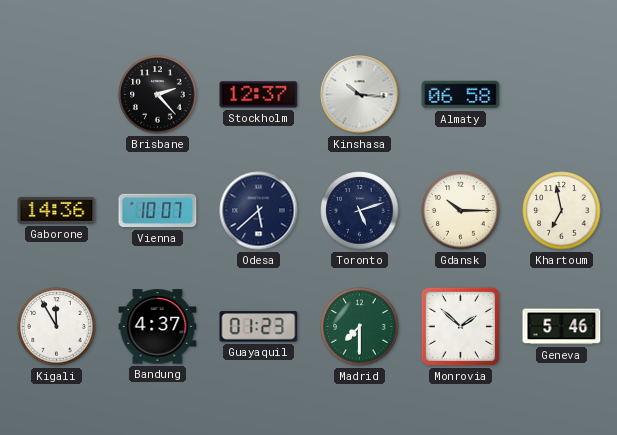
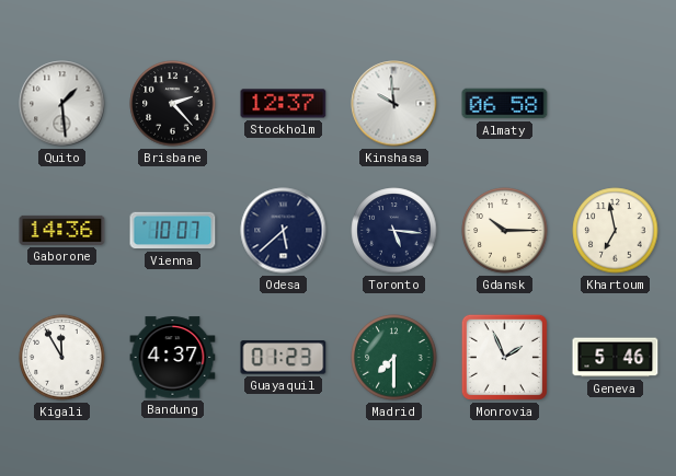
Quito: none -> 1:29
Kinshasa: 10:16 -> 9:59
Toronto: 5:12 -> 5:16
Monrovia: 1:52 -> 1:56
